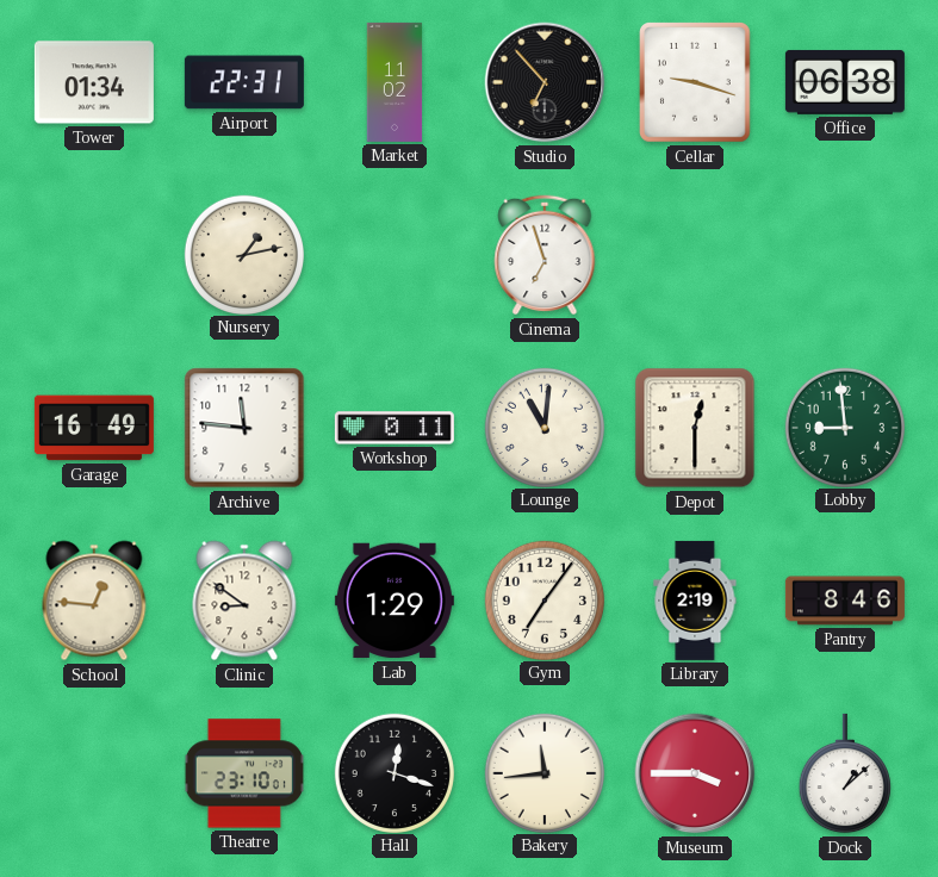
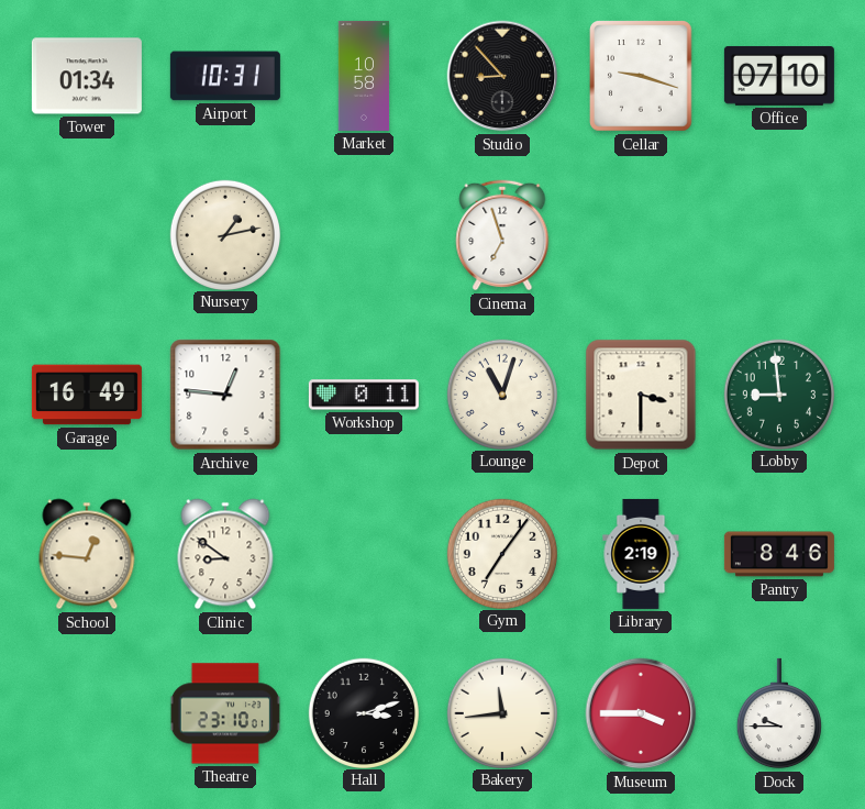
Airport: 22:31 -> 10:31
Market: 11:02 -> 10:58
Studio: 6:53 -> 8:53
Office: 06:38 -> 07:10
Archive: 11:46 -> 12:46
Lounge: 11:01 -> 11:03
Depot: 12:30 -> 3:30
Lab: 1:29 -> none
Hall: 12:18 -> 3:12
Dock: 1:08 -> 9:45
